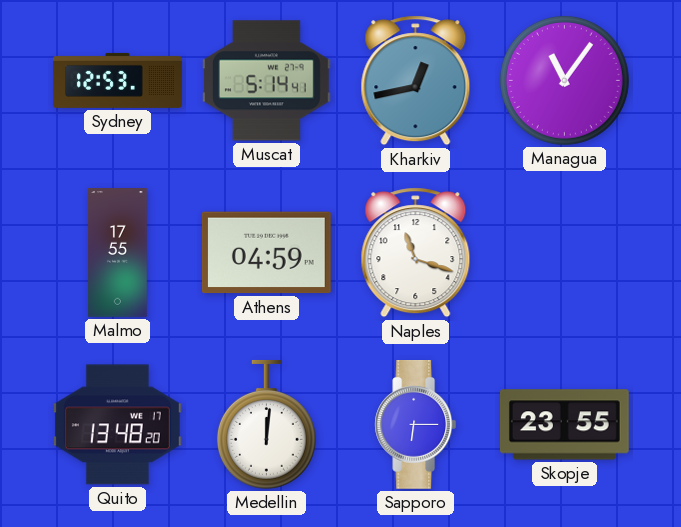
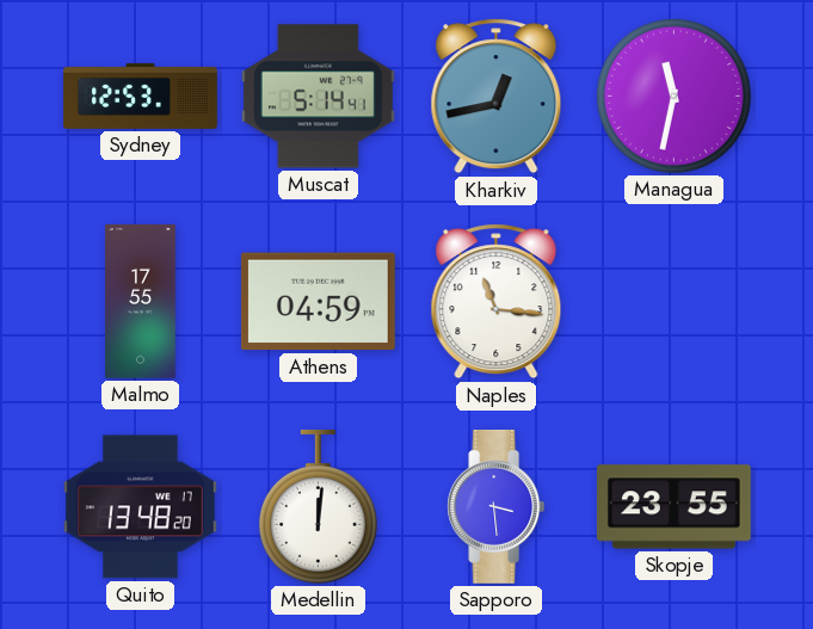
Managua: 11:06 -> 11:32
Naples: 11:18 -> 11:16
Sapporo: 6:15 -> 3:29
